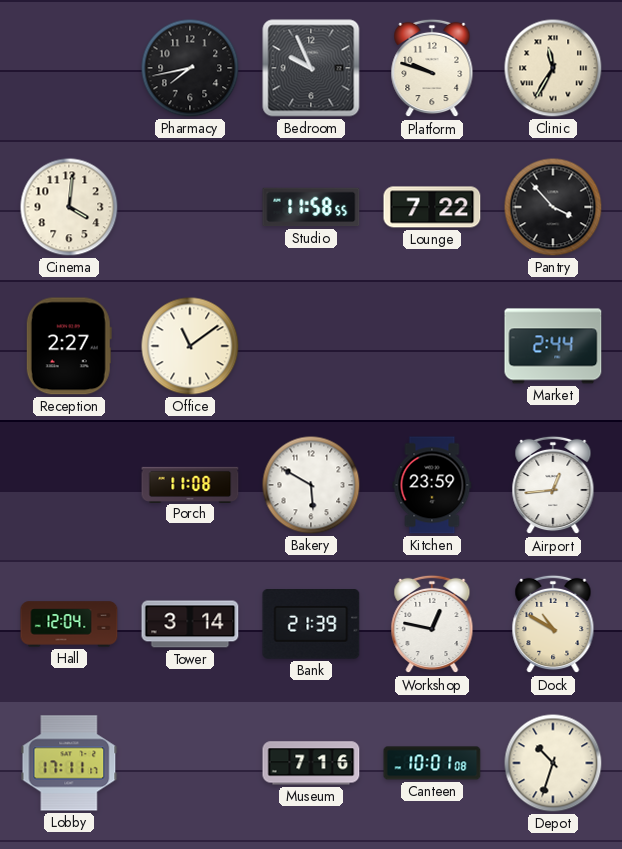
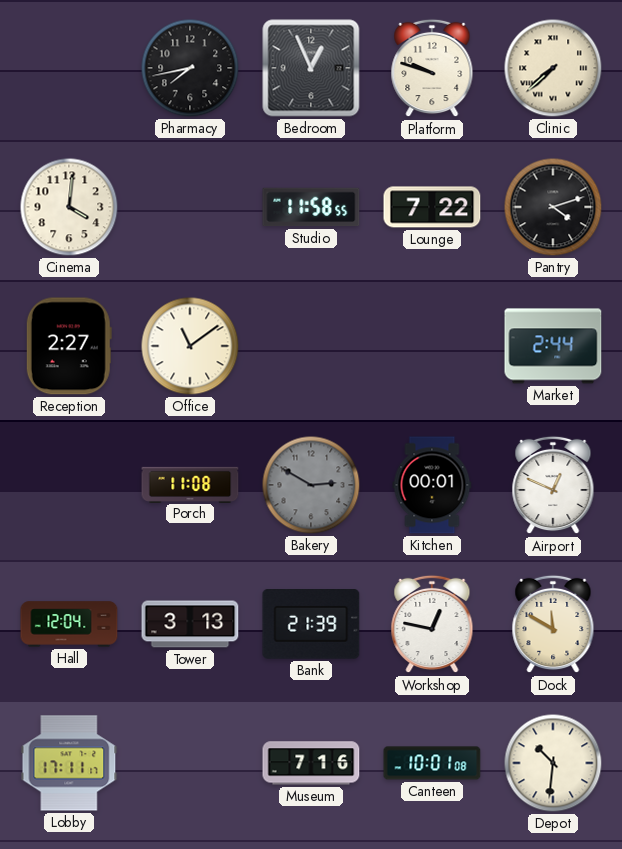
Bedroom: 9:56 -> 12:56
Clinic: 11:35 -> 7:38
Pantry: 3:53 -> 4:12
Bakery: 5:50 -> 2:50
Bakery dial: white -> grey
Kitchen: 23:59 -> 00:01
Airport: 12:44 -> 12:49
Tower: 3:14 -> 3:13
Dock: 10:50 -> 11:50
Depot: 10:33 -> 10:31
